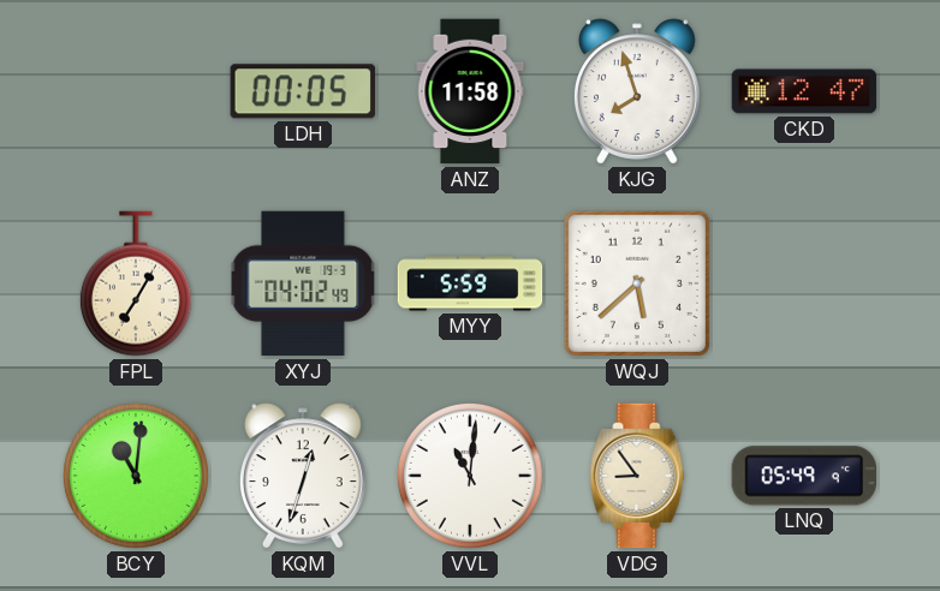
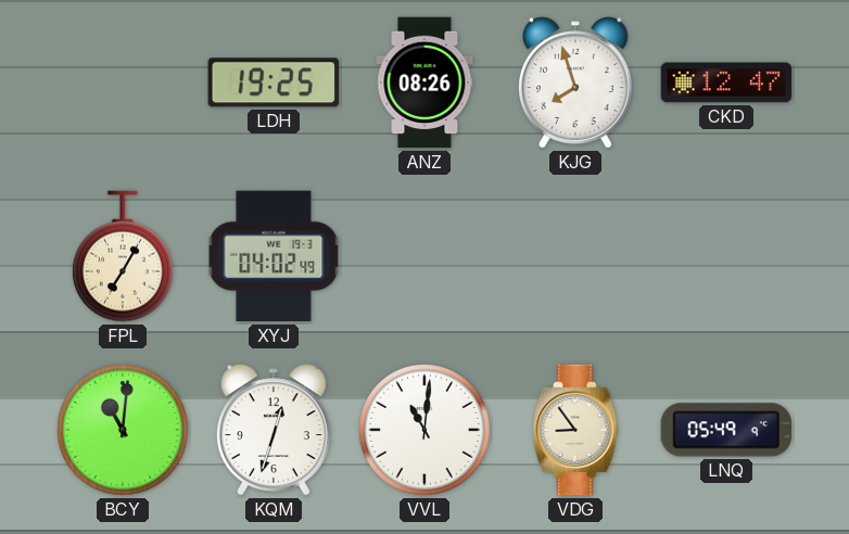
LDH: 00:05 -> 19:25
ANZ: 11:58 -> 08:26
MYY: 5:59 -> none
WQJ: 5:38 -> none
